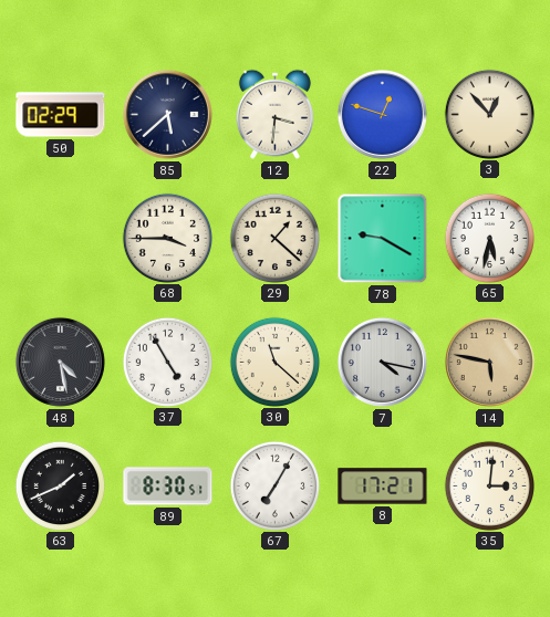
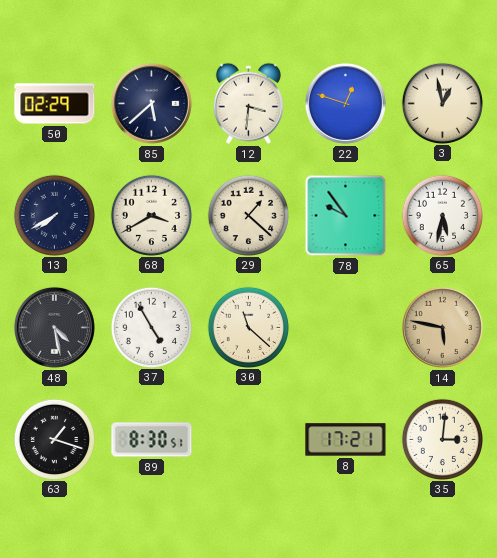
3: 12:53 -> 12:58
13: none -> 7:40
68: 3:45 -> 3:40
78: 9:20 -> 9:54
7: 4:17 -> none
63: 1:41 -> 1:18
67: 7:05 -> none
